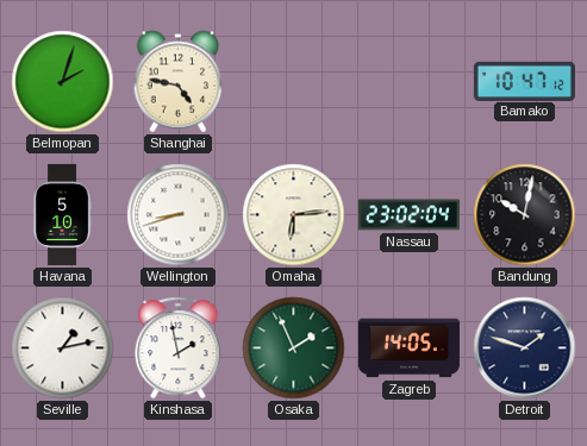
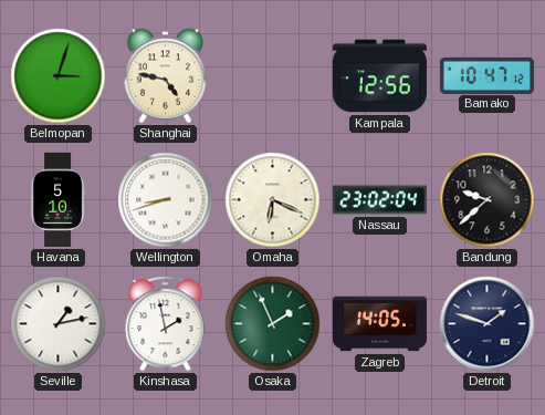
Belmopan: 2:03 -> 3:03
Kampala: none -> 12:56
Omaha: 6:14 -> 6:19
Bandung: 10:02 -> 9:38
